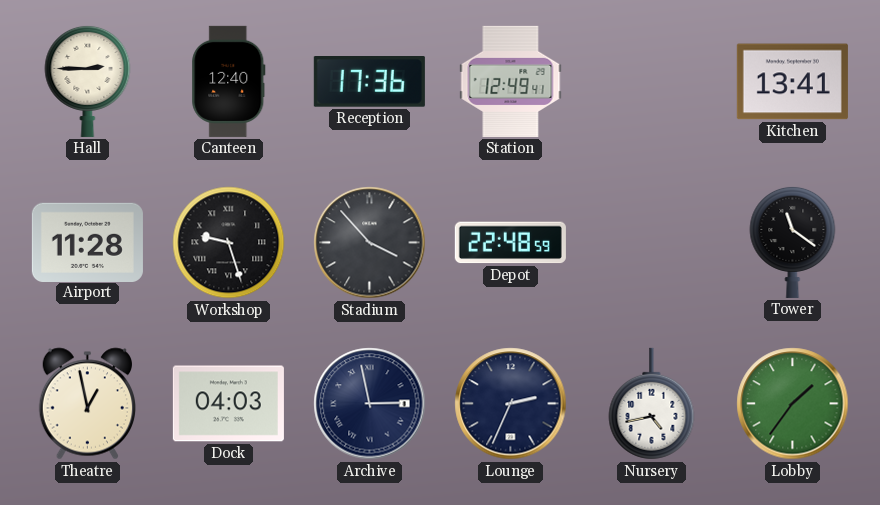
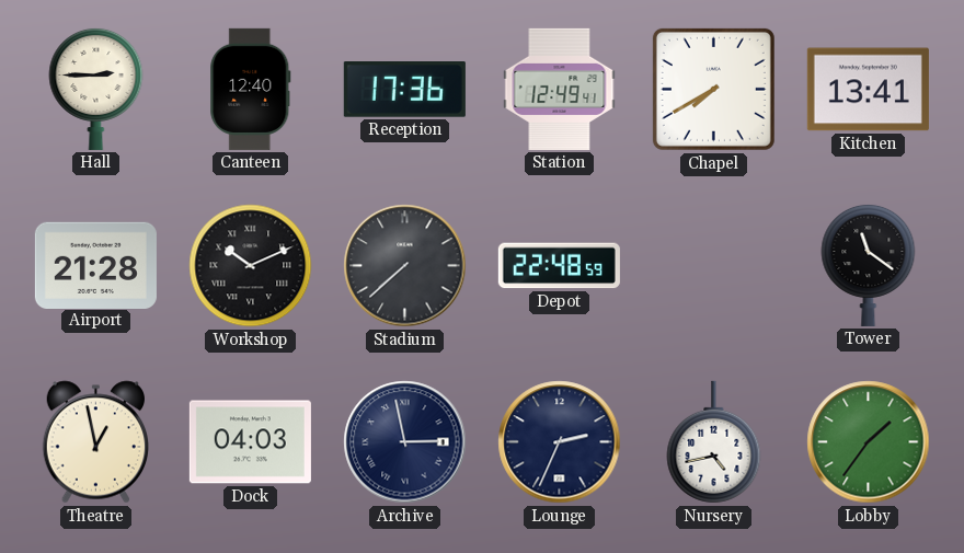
Chapel: none -> 7:40
Airport: 11:28 -> 21:28
Workshop: 9:27 -> 10:11
Stadium: 3:53 -> 7:38
